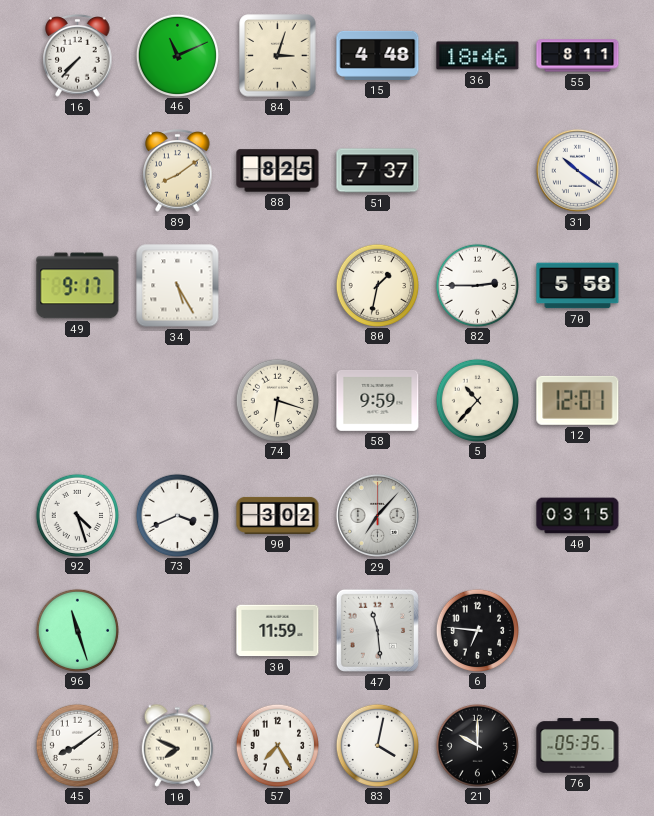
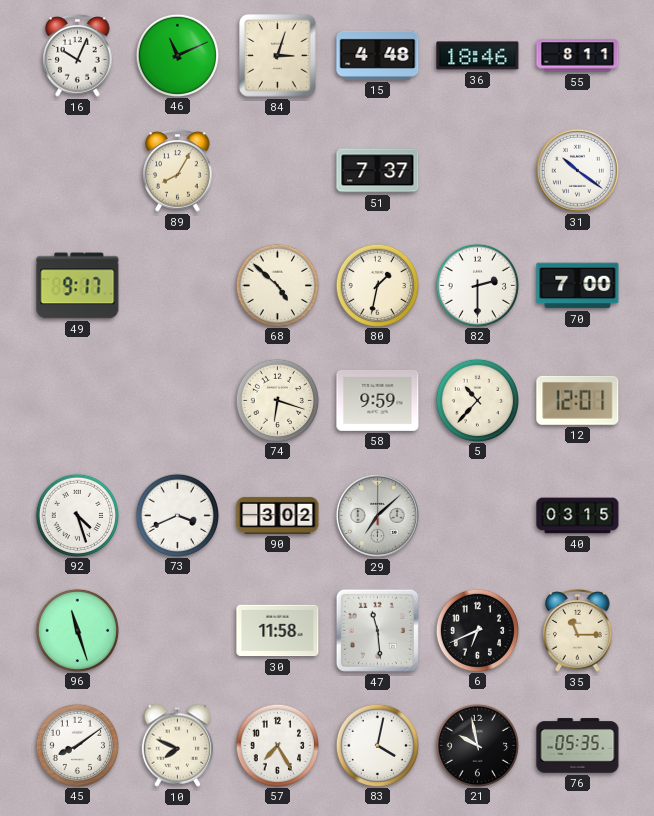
16: 7:37 -> 10:04
89: 8:09 -> 8:05
88: 8:25 -> none
34: 5:25 -> none
68: none -> 4:52
82: 2:45 -> 2:30
70: 5:58 -> 7:00
29: 7:07 -> 7:08
30: 11:59 -> 11:58
6: 6:46 -> 6:41
35: none -> 11:15
21: 10:00 -> 9:58
